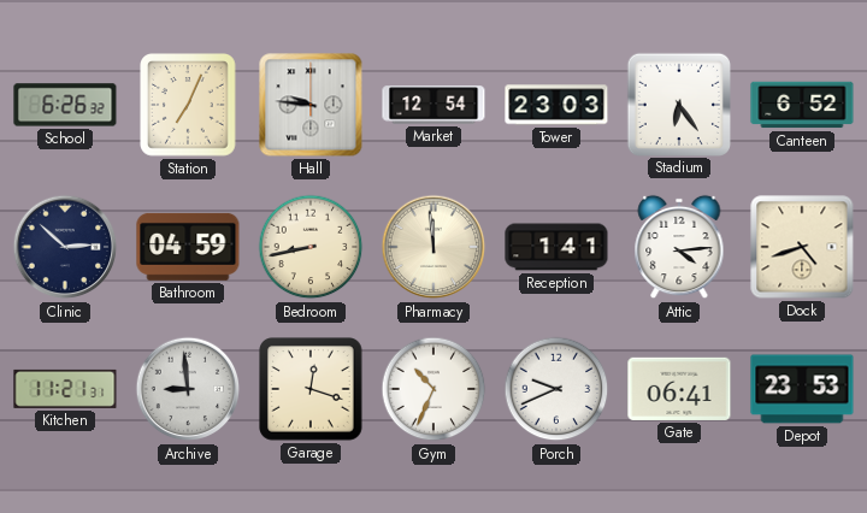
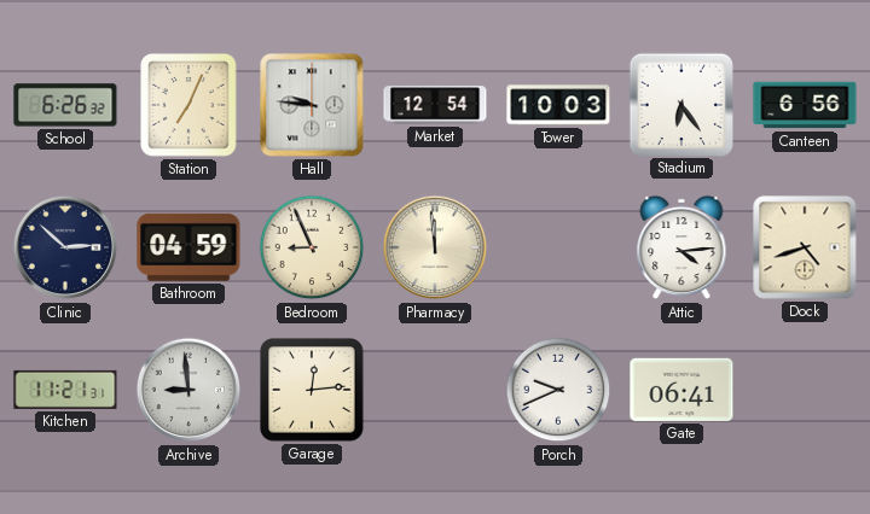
Tower: 23:03 -> 10:03
Canteen: 6:52 -> 6:56
Bedroom: 8:43 -> 8:56
Reception: 1:41 -> none
Garage: 12:18 -> 12:14
Gym: 10:34 -> none
Depot: 23:53 -> none
